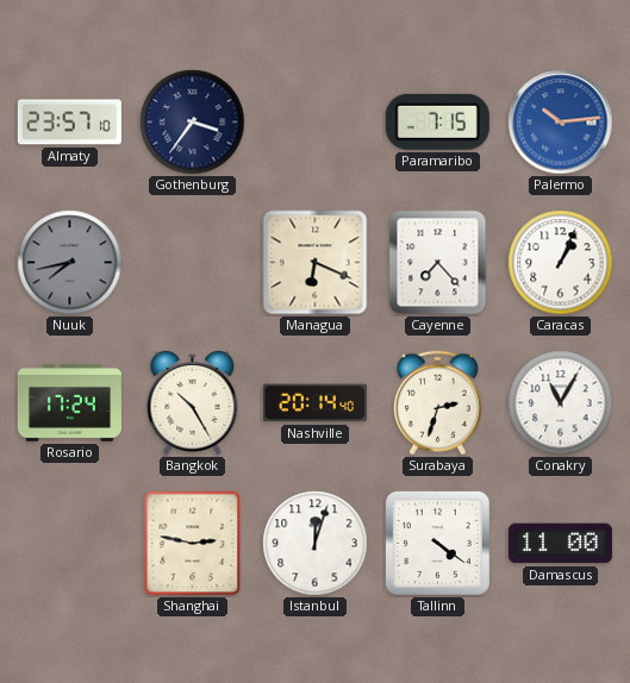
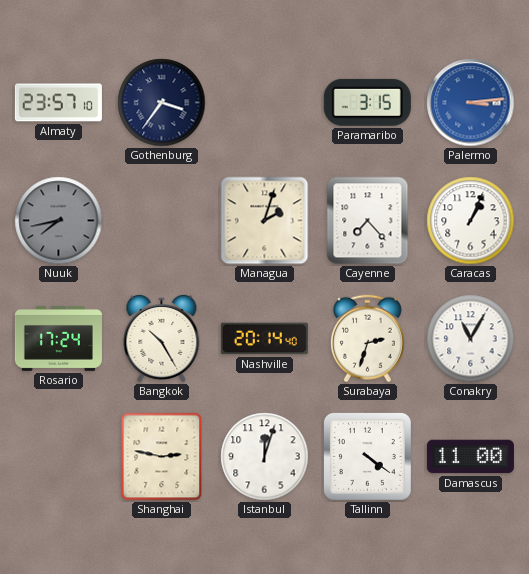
Paramaribo: 7:15 -> 3:15
Palermo: 10:14 -> 3:14
Managua: 6:19 -> 2:03
